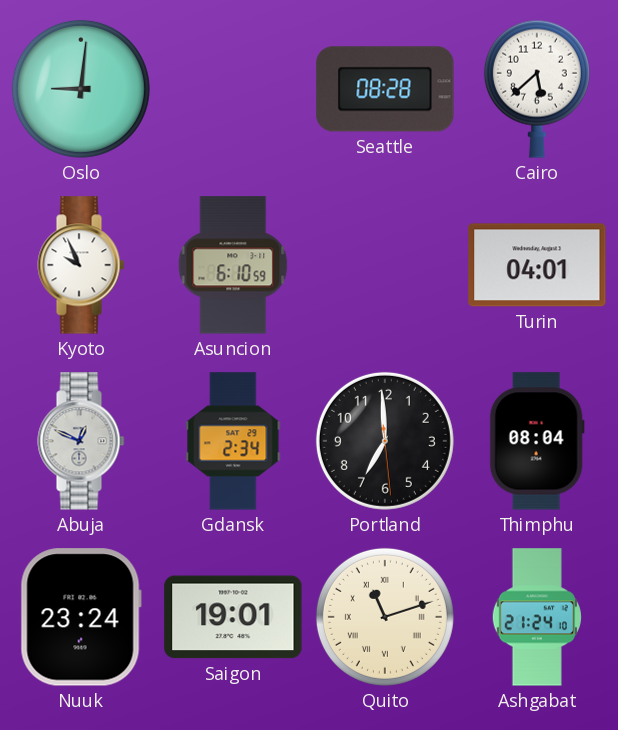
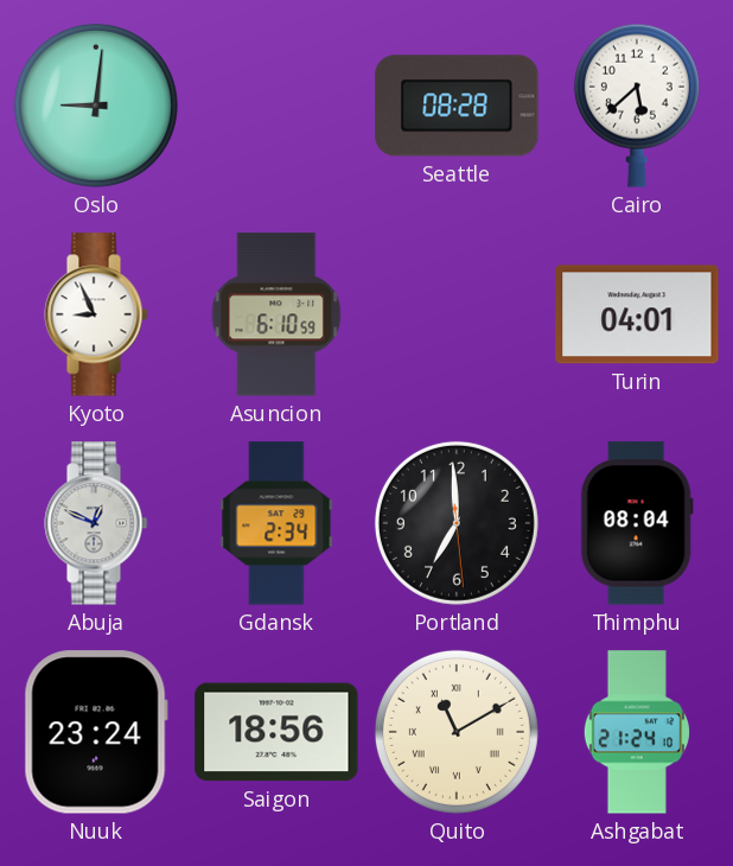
Kyoto: 9:56 -> 8:56
Saigon: 19:01 -> 18:56
Quito: 11:12 -> 11:10
